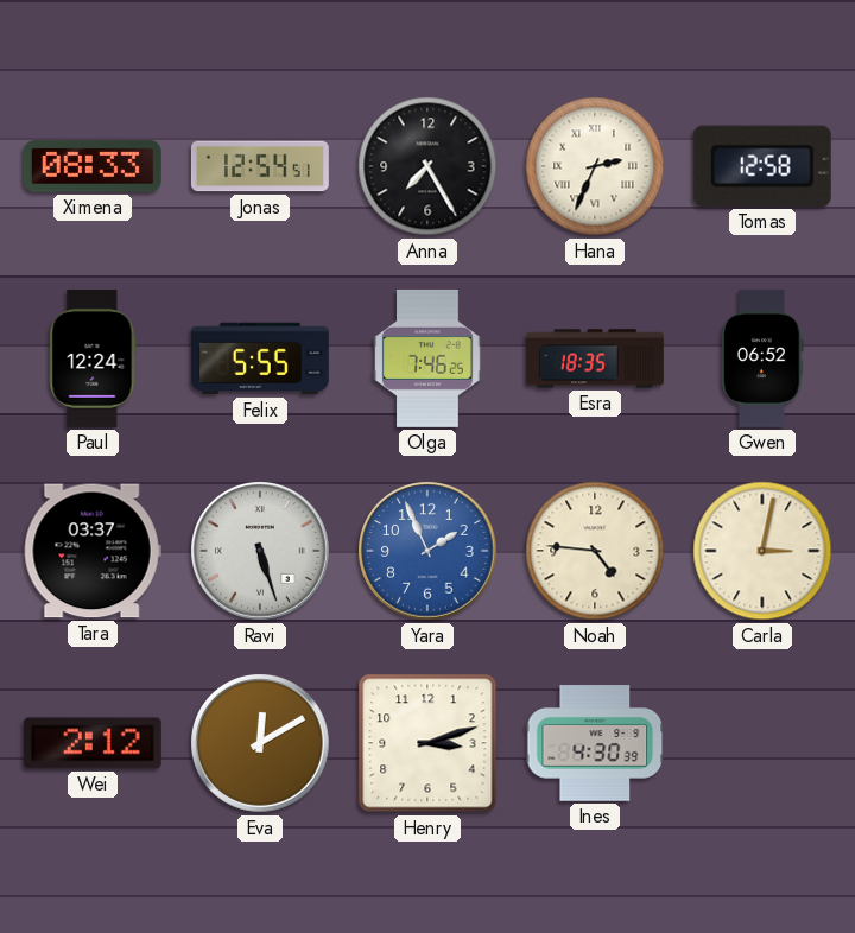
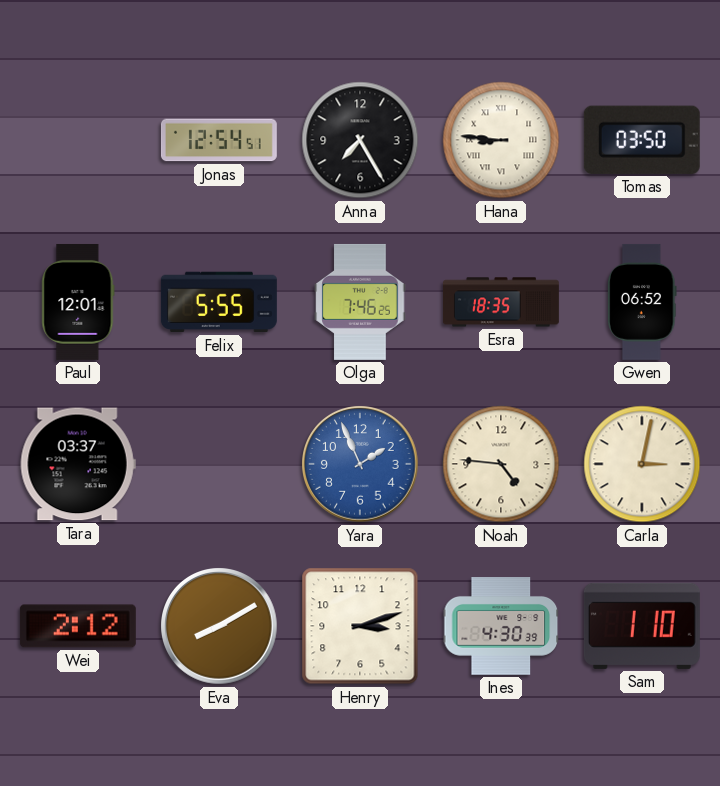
Ximena: 08:33 -> none
Hana: 2:34 -> 8:46
Tomas: 12:58 -> 03:50
Paul: 12:24 -> 12:01
Ravi: 5:27 -> none
Eva: 12:10 -> 8:10
Sam: none -> 1:10
